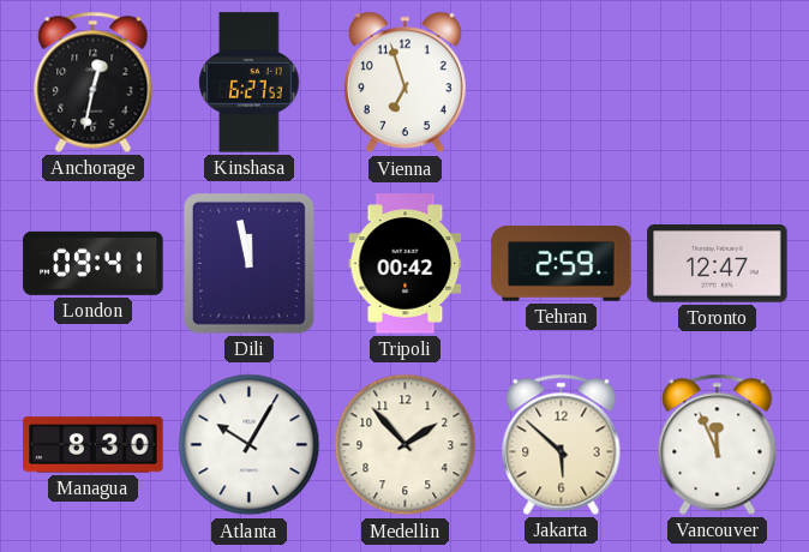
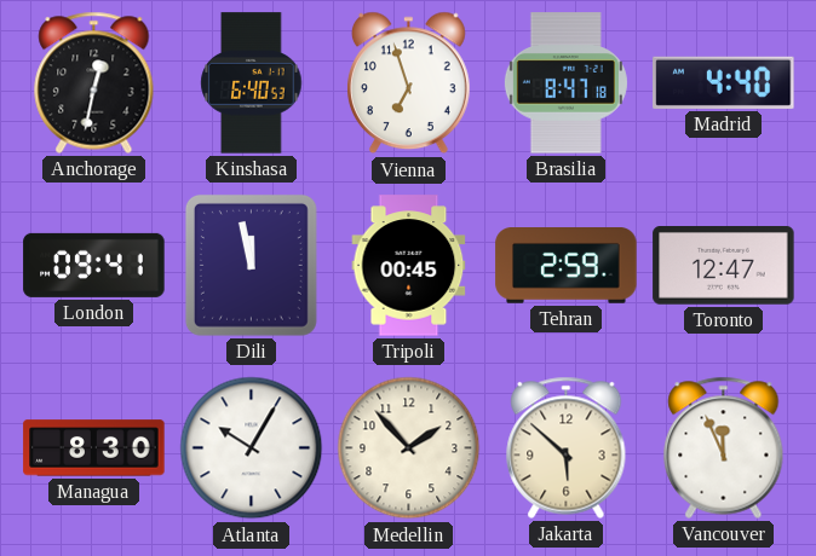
Kinshasa: 6:27 -> 6:40
Brasilia: none -> 8:47
Madrid: none -> 4:40
Tripoli: 00:42 -> 00:45
